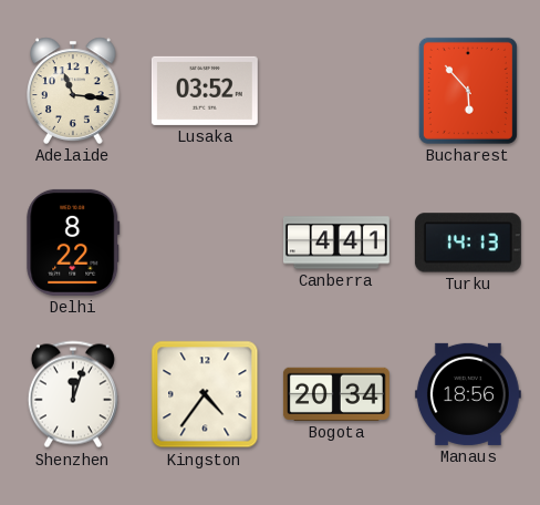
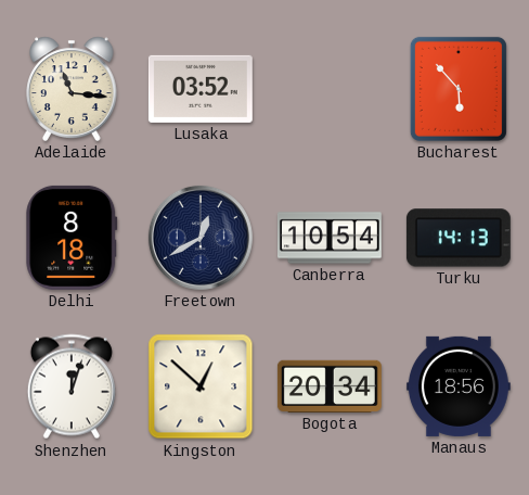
Delhi: 8:22 -> 8:18
Freetown: none -> 12:40
Canberra: 4:41 -> 10:54
Kingston: 4:36 -> 12:52
